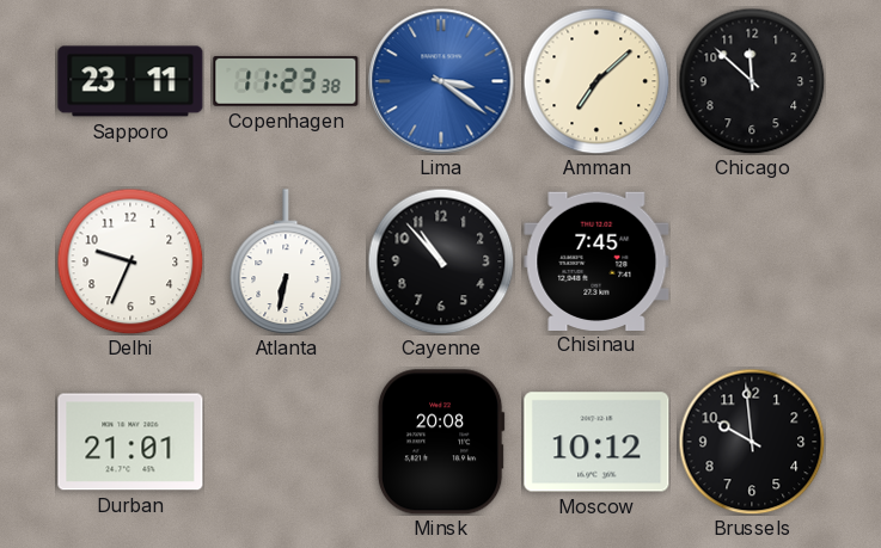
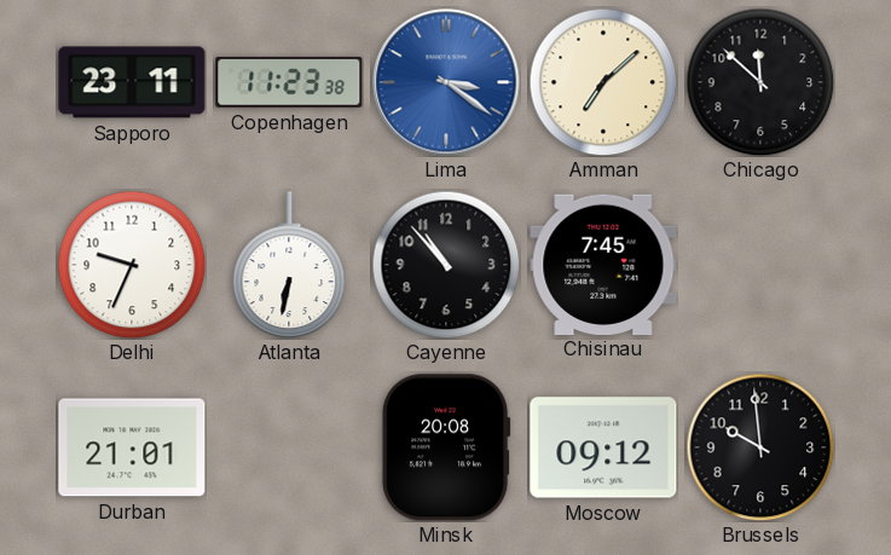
Moscow: 10:12 -> 09:12
